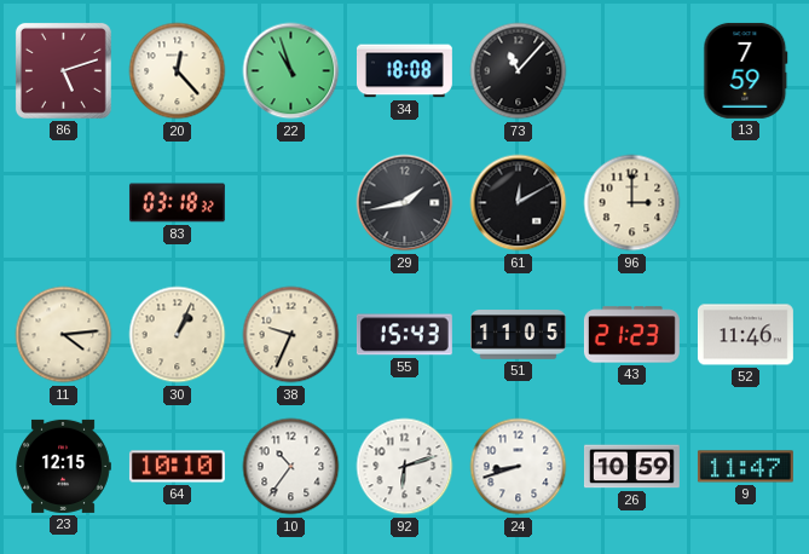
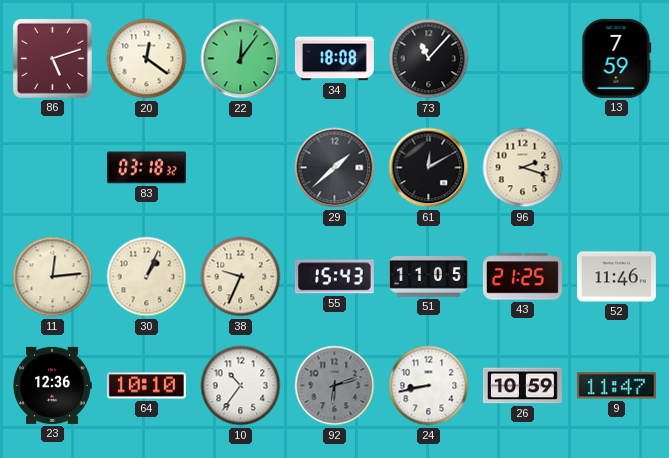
20: 12:23 -> 12:21
22: 10:57 -> 12:06
29: 1:43 -> 1:38
96: 3:00 -> 2:18
11: 4:14 -> 12:14
43: 21:23 -> 21:25
23: 12:15 -> 12:36
92 dial: white -> grey
24: 8:42 -> 8:43
